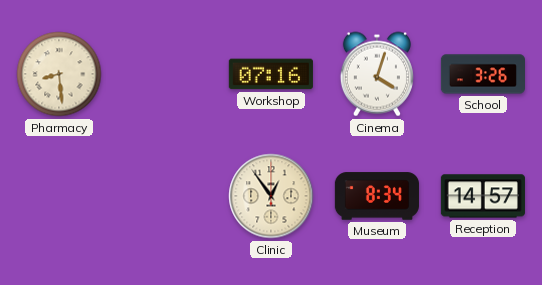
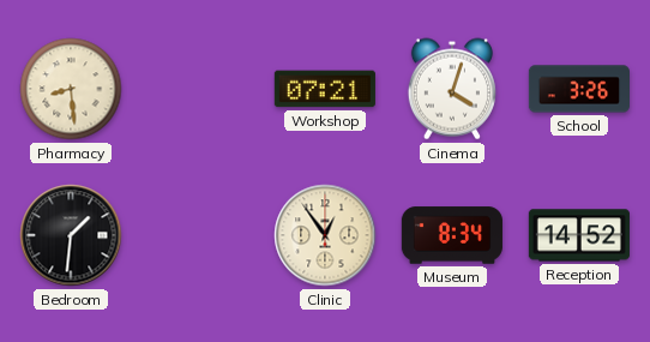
Workshop: 07:16 -> 07:21
Bedroom: none -> 1:31
Reception: 14:57 -> 14:52
